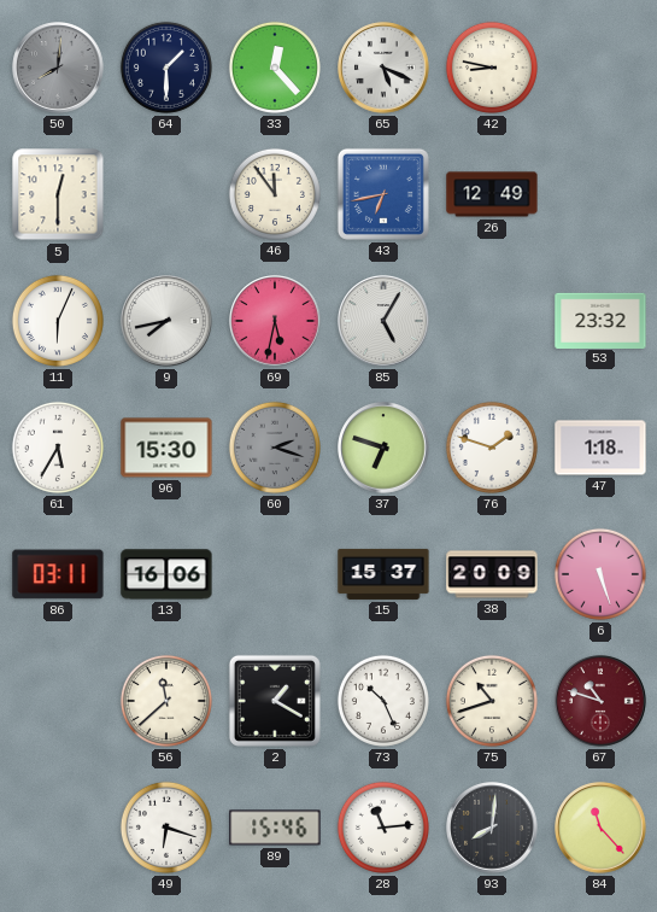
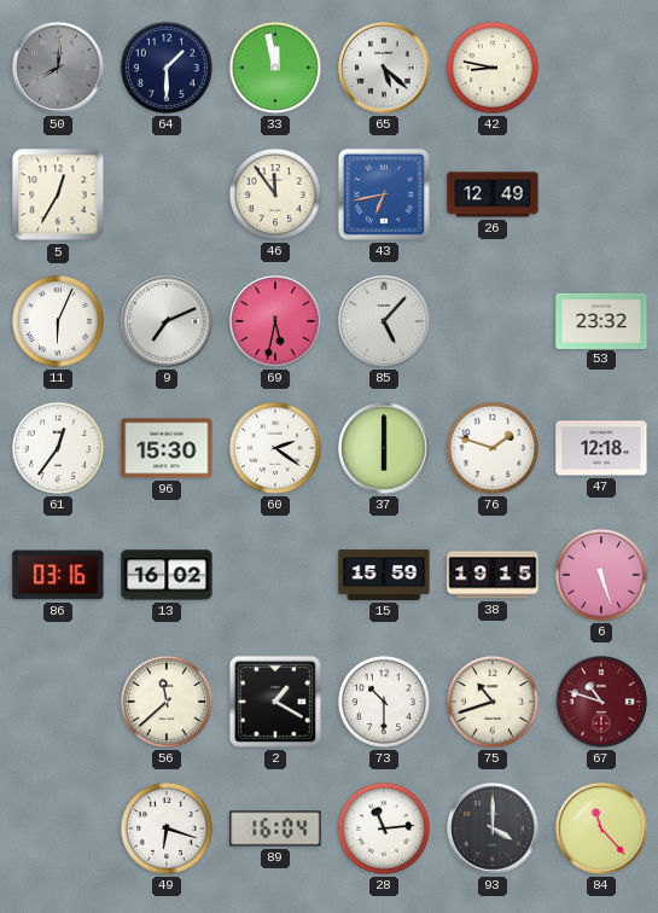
33: 12:23 -> 11:58
65: 5:19 -> 5:22
5: 12:30 -> 12:35
9: 7:43 -> 7:11
85: 5:05 -> 5:07
61: 5:35 -> 12:36
60: 2:18 -> 2:21
60 dial: grey -> white
37: 6:48 -> 6:00
47: 1:18 -> 12:18
86: 03:11 -> 03:16
13: 16:06 -> 16:02
15: 15:37 -> 15:59
38: 20:09 -> 19:15
73: 10:26 -> 10:30
89: 15:46 -> 16:04
93: 8:01 -> 4:00
